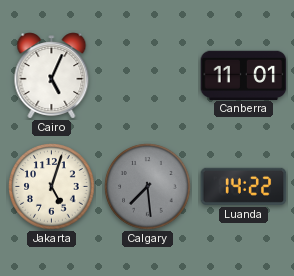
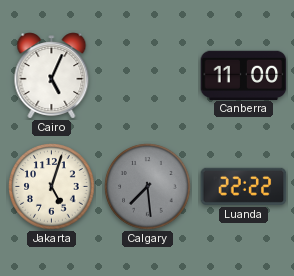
Canberra: 11:01 -> 11:00
Luanda: 14:22 -> 22:22
